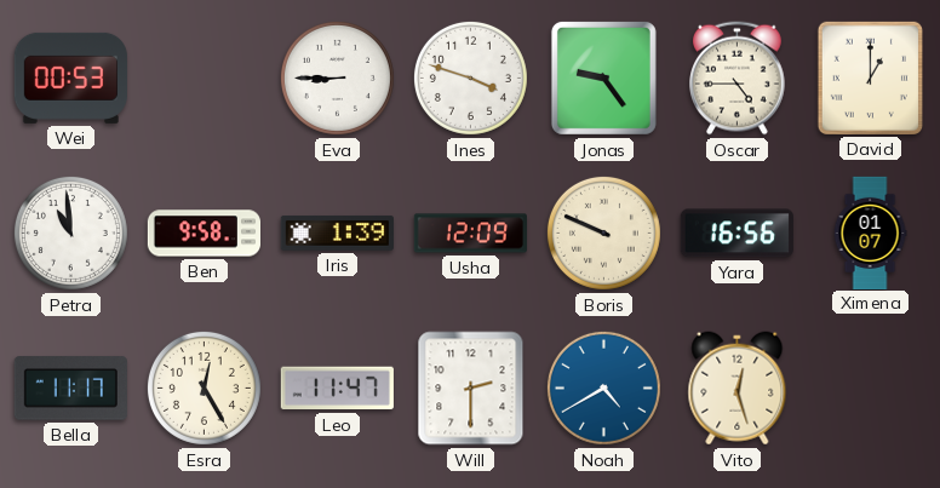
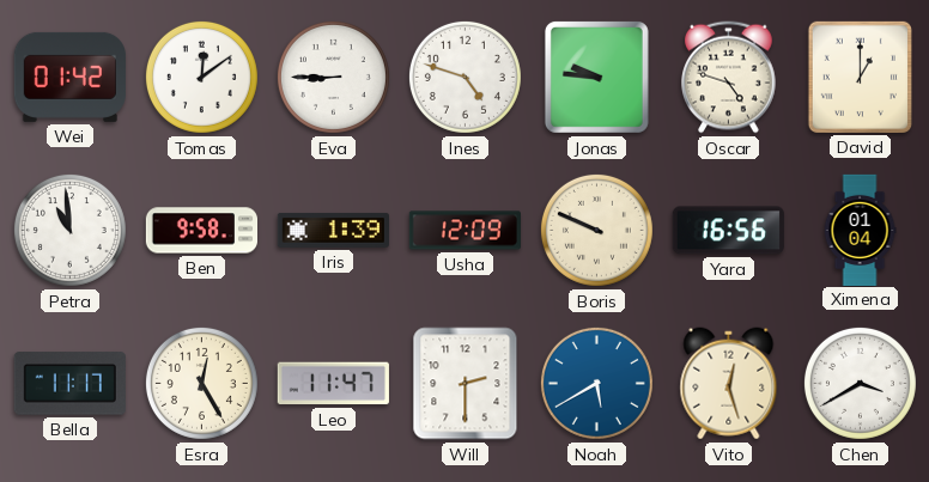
Wei: 00:53 -> 01:42
Tomas: none -> 12:09
Ines: 3:48 -> 4:48
Jonas: 9:24 -> 9:46
Oscar: 4:45 -> 4:48
Ximena: 01:07 -> 01:04
Noah: 4:40 -> 5:40
Chen: none -> 3:40
